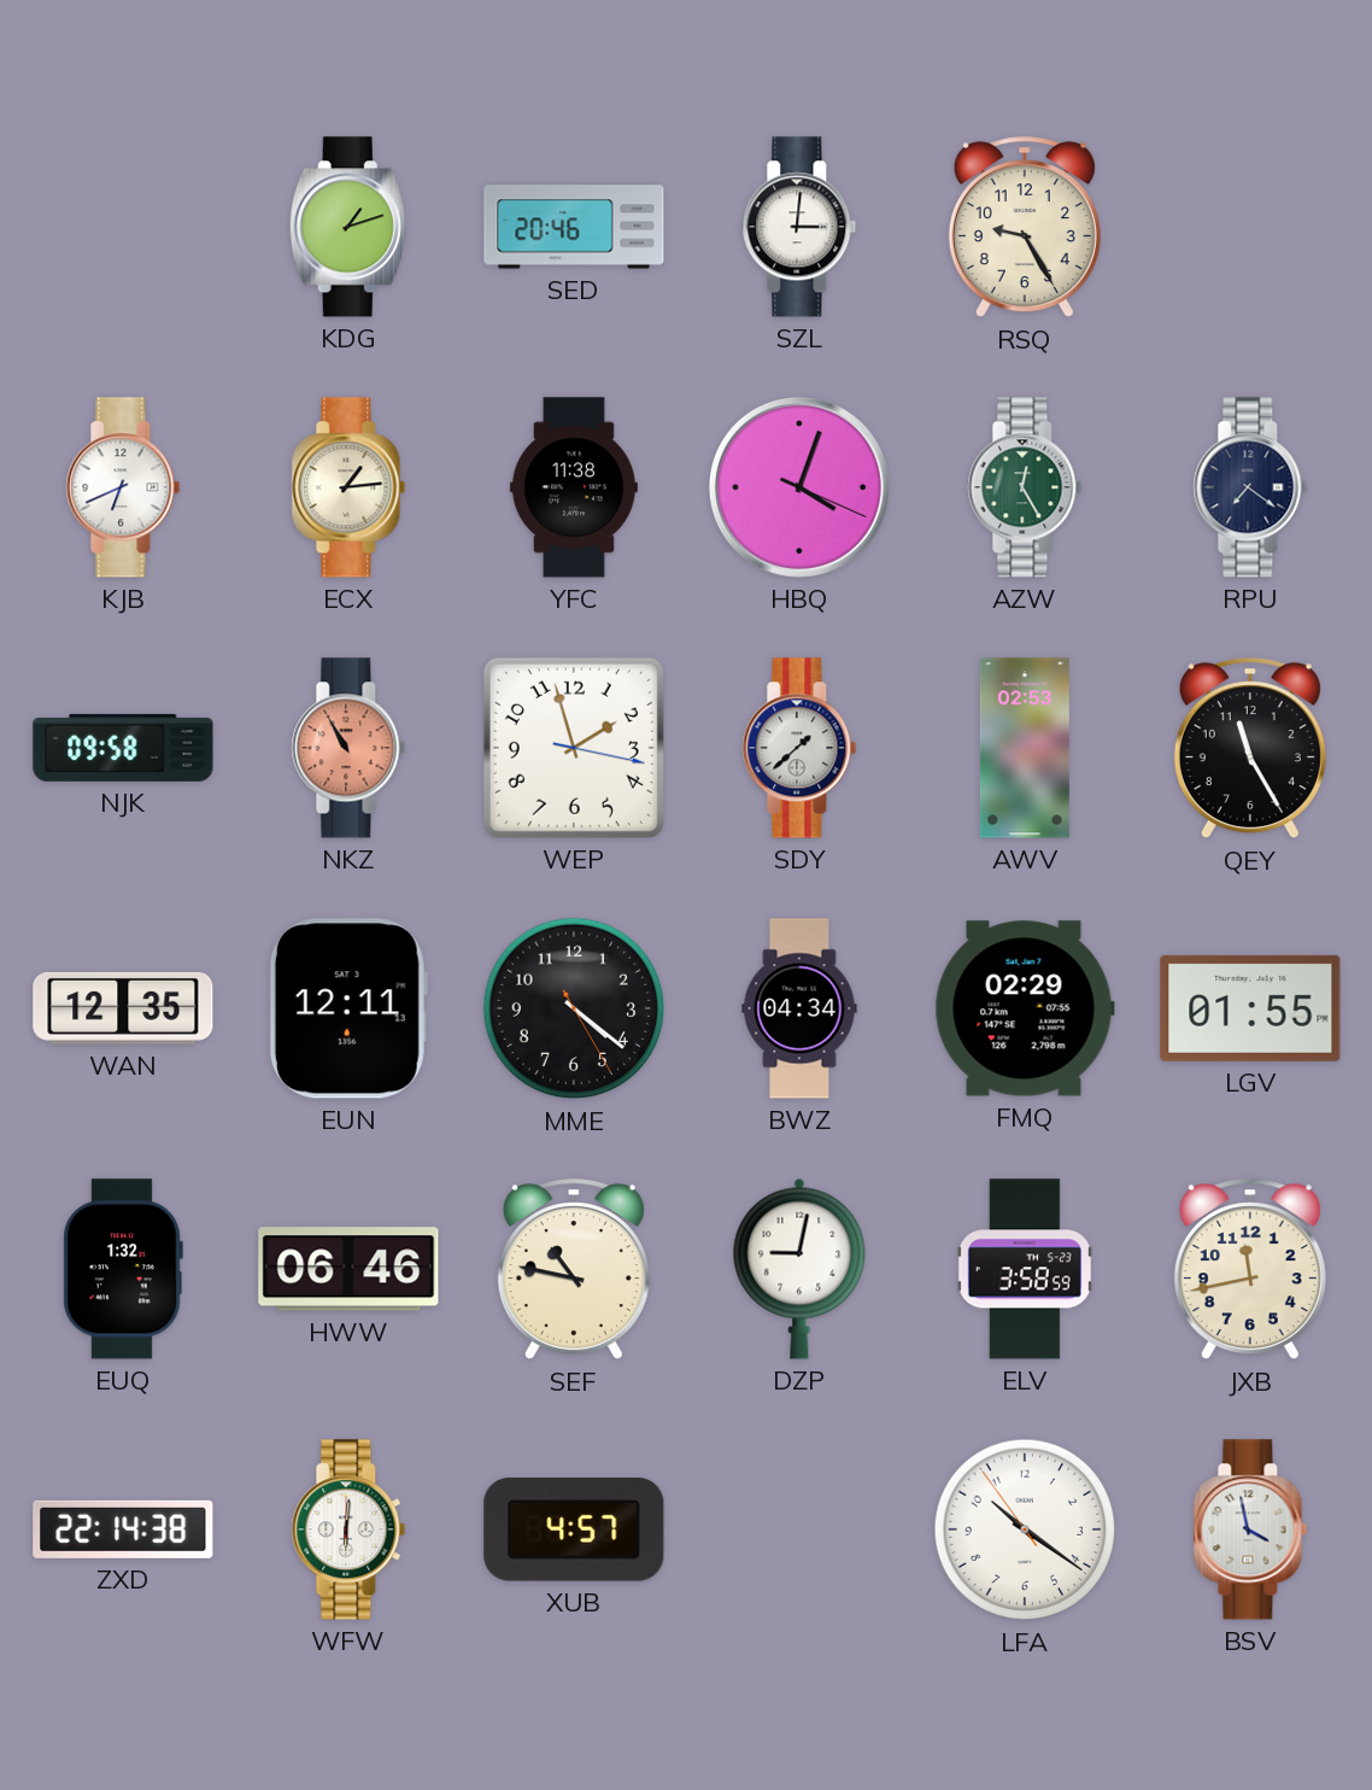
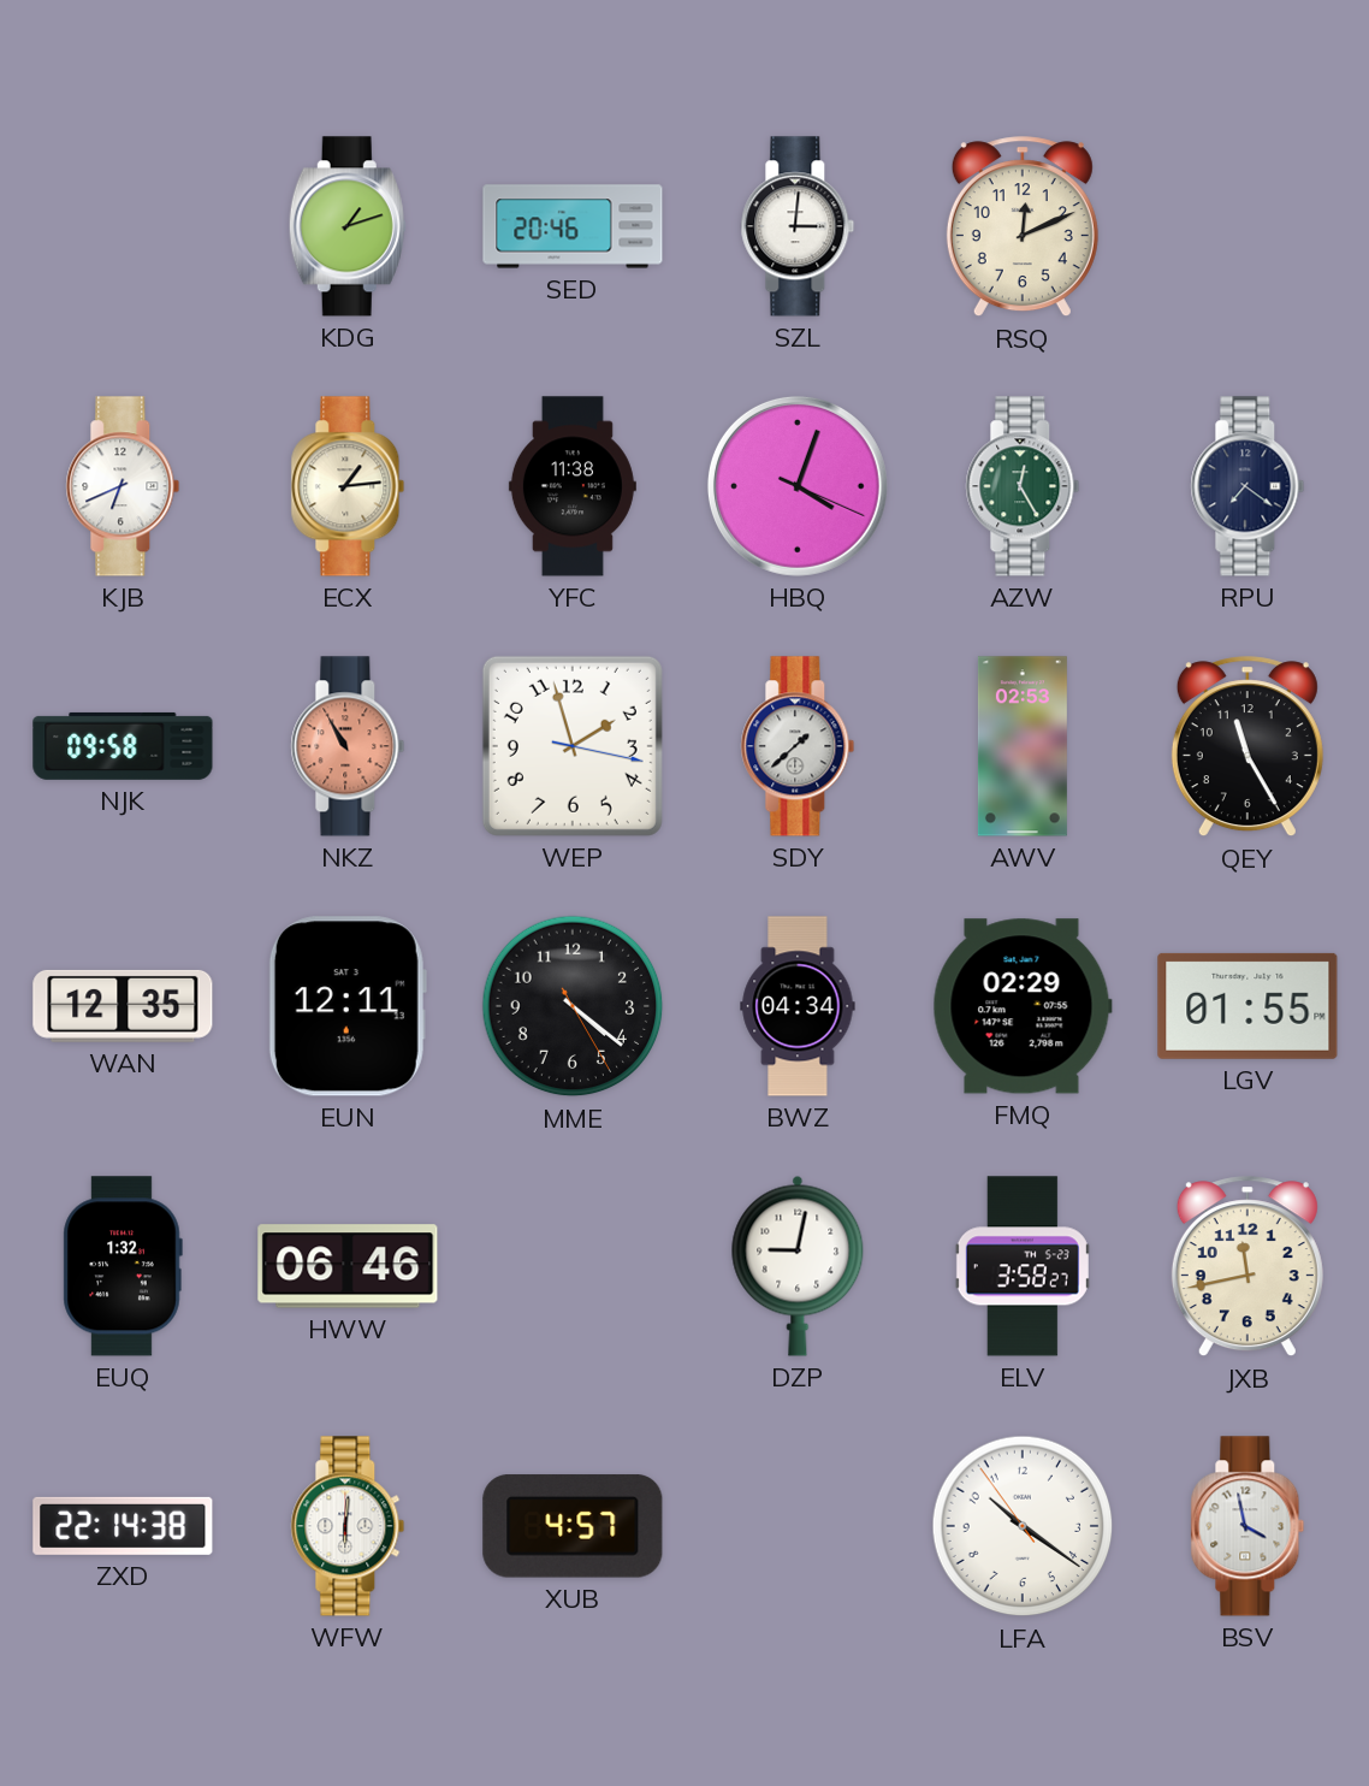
RSQ: 9:25 -> 12:11
SEF: 10:47 -> none
ELV: 3:58:59 -> 3:58:27
